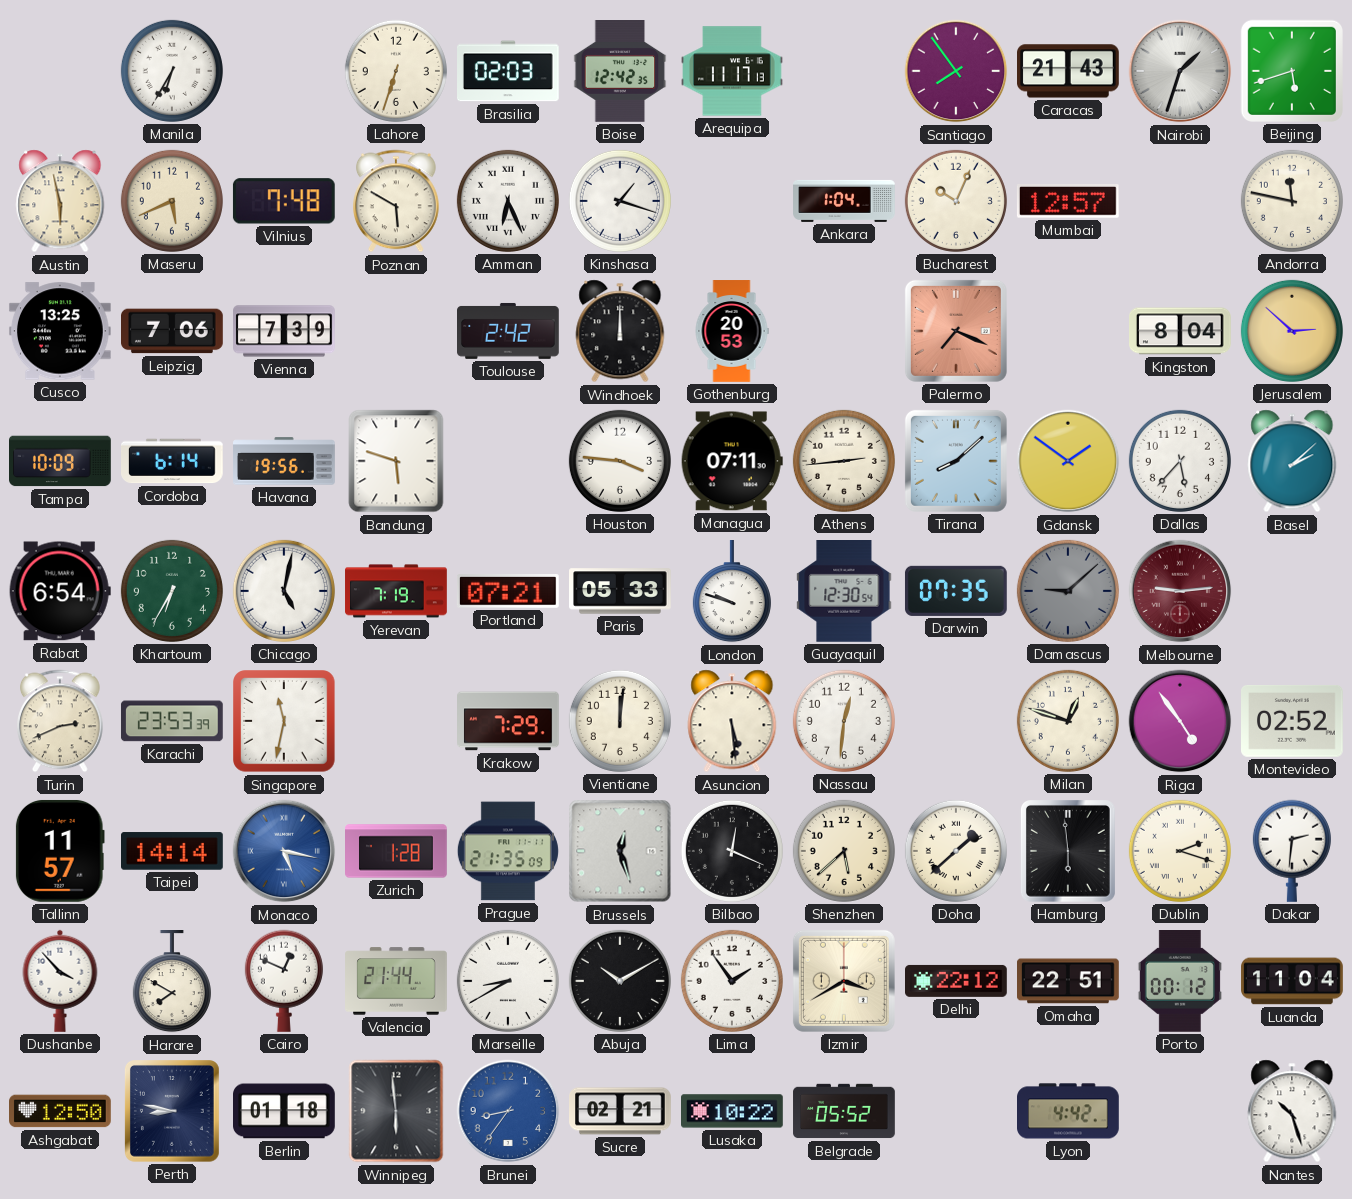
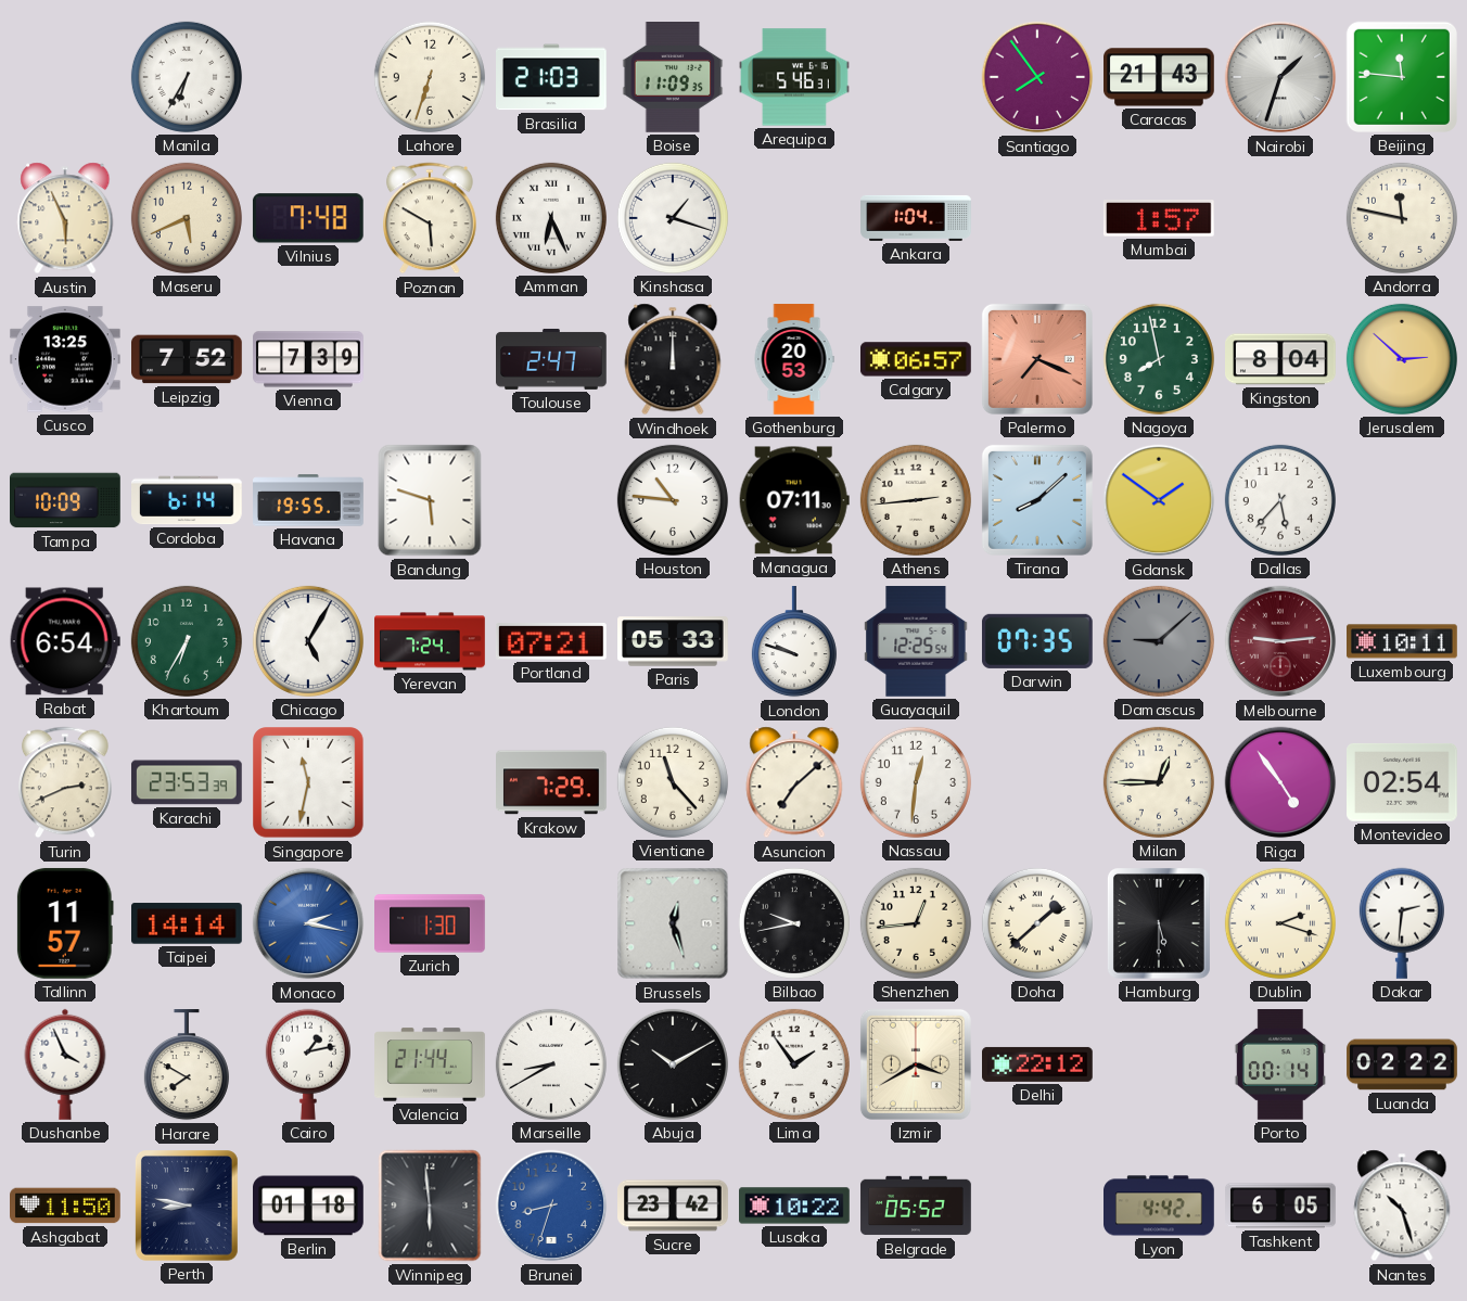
Brasilia: 02:03 -> 21:03
Boise: 12:42 -> 11:09
Arequipa: 11:17 -> 5:46
Beijing: 5:42 -> 11:46
Austin: 5:58 -> 5:56
Bucharest: 10:04 -> none
Mumbai: 12:57 -> 1:57
Leipzig: 7:06 -> 7:52
Toulouse: 2:42 -> 2:47
Calgary: none -> 06:57
Nagoya: none -> 7:58
Havana: 19:56 -> 19:55
Houston: 3:46 -> 10:46
Basel: 2:08 -> none
Chicago: 5:02 -> 5:05
Yerevan: 7:19 -> 7:24
Guayaquil: 12:30 -> 12:25
Luxembourg: none -> 10:11
Vientiane: 12:01 -> 11:23
Asuncion: 5:29 -> 7:08
Milan: 12:48 -> 12:45
Montevideo: 02:52 -> 02:54
Monaco: 5:17 -> 2:17
Zurich: 1:28 -> 1:30
Prague: 21:35 -> none
Bilbao: 12:19 -> 9:43
Shenzhen: 5:38 -> 12:44
Hamburg: 5:59 -> 5:30
Dushanbe: 3:53 -> 3:56
Cairo: 12:49 -> 1:13
Omaha: 22:51 -> none
Porto: 00:12 -> 00:14
Luanda: 11:04 -> 02:22
Ashgabat: 12:50 -> 11:50
Brunei: 8:36 -> 8:33
Sucre: 02:21 -> 23:42
Tashkent: none -> 6:05
